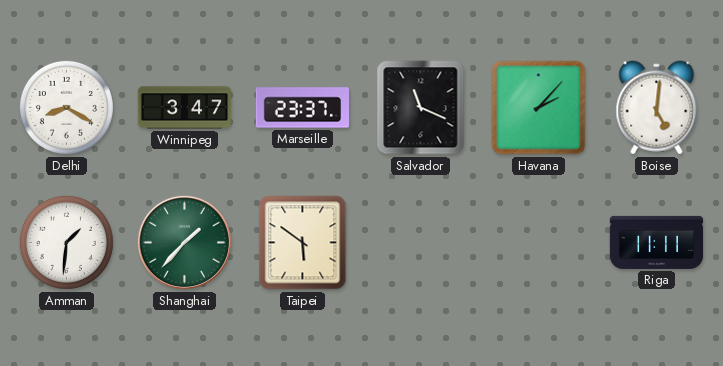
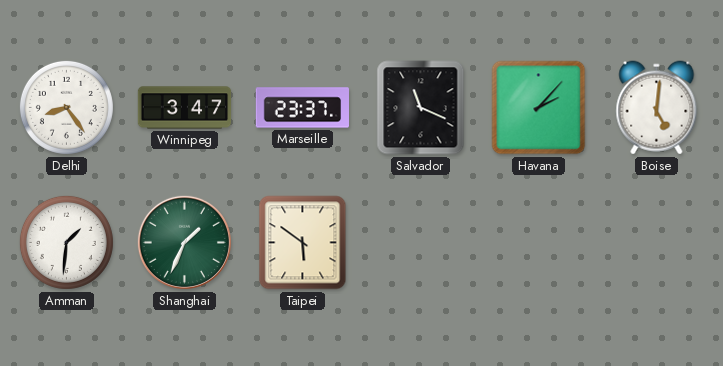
Delhi: 8:20 -> 8:24
Shanghai: 1:37 -> 1:34
Riga: 11:11 -> none
